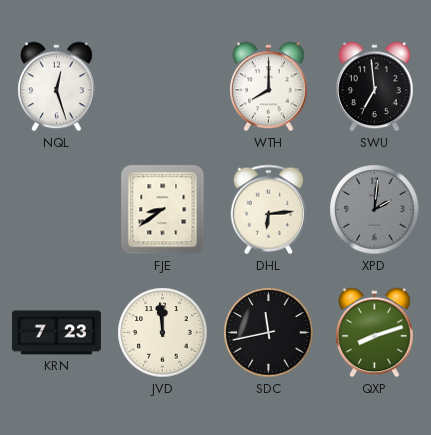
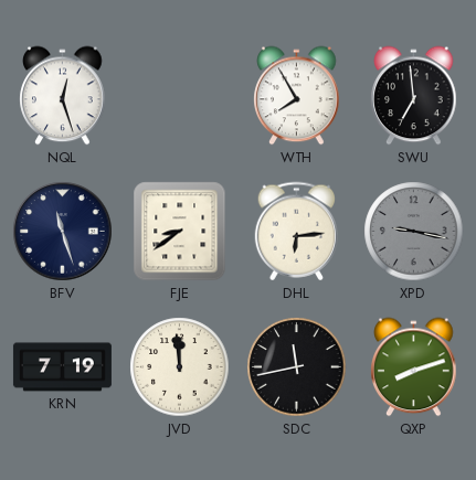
WTH: 8:00 -> 7:55
BFV: none -> 11:27
XPD: 2:01 -> 9:17
KRN: 7:23 -> 7:19
